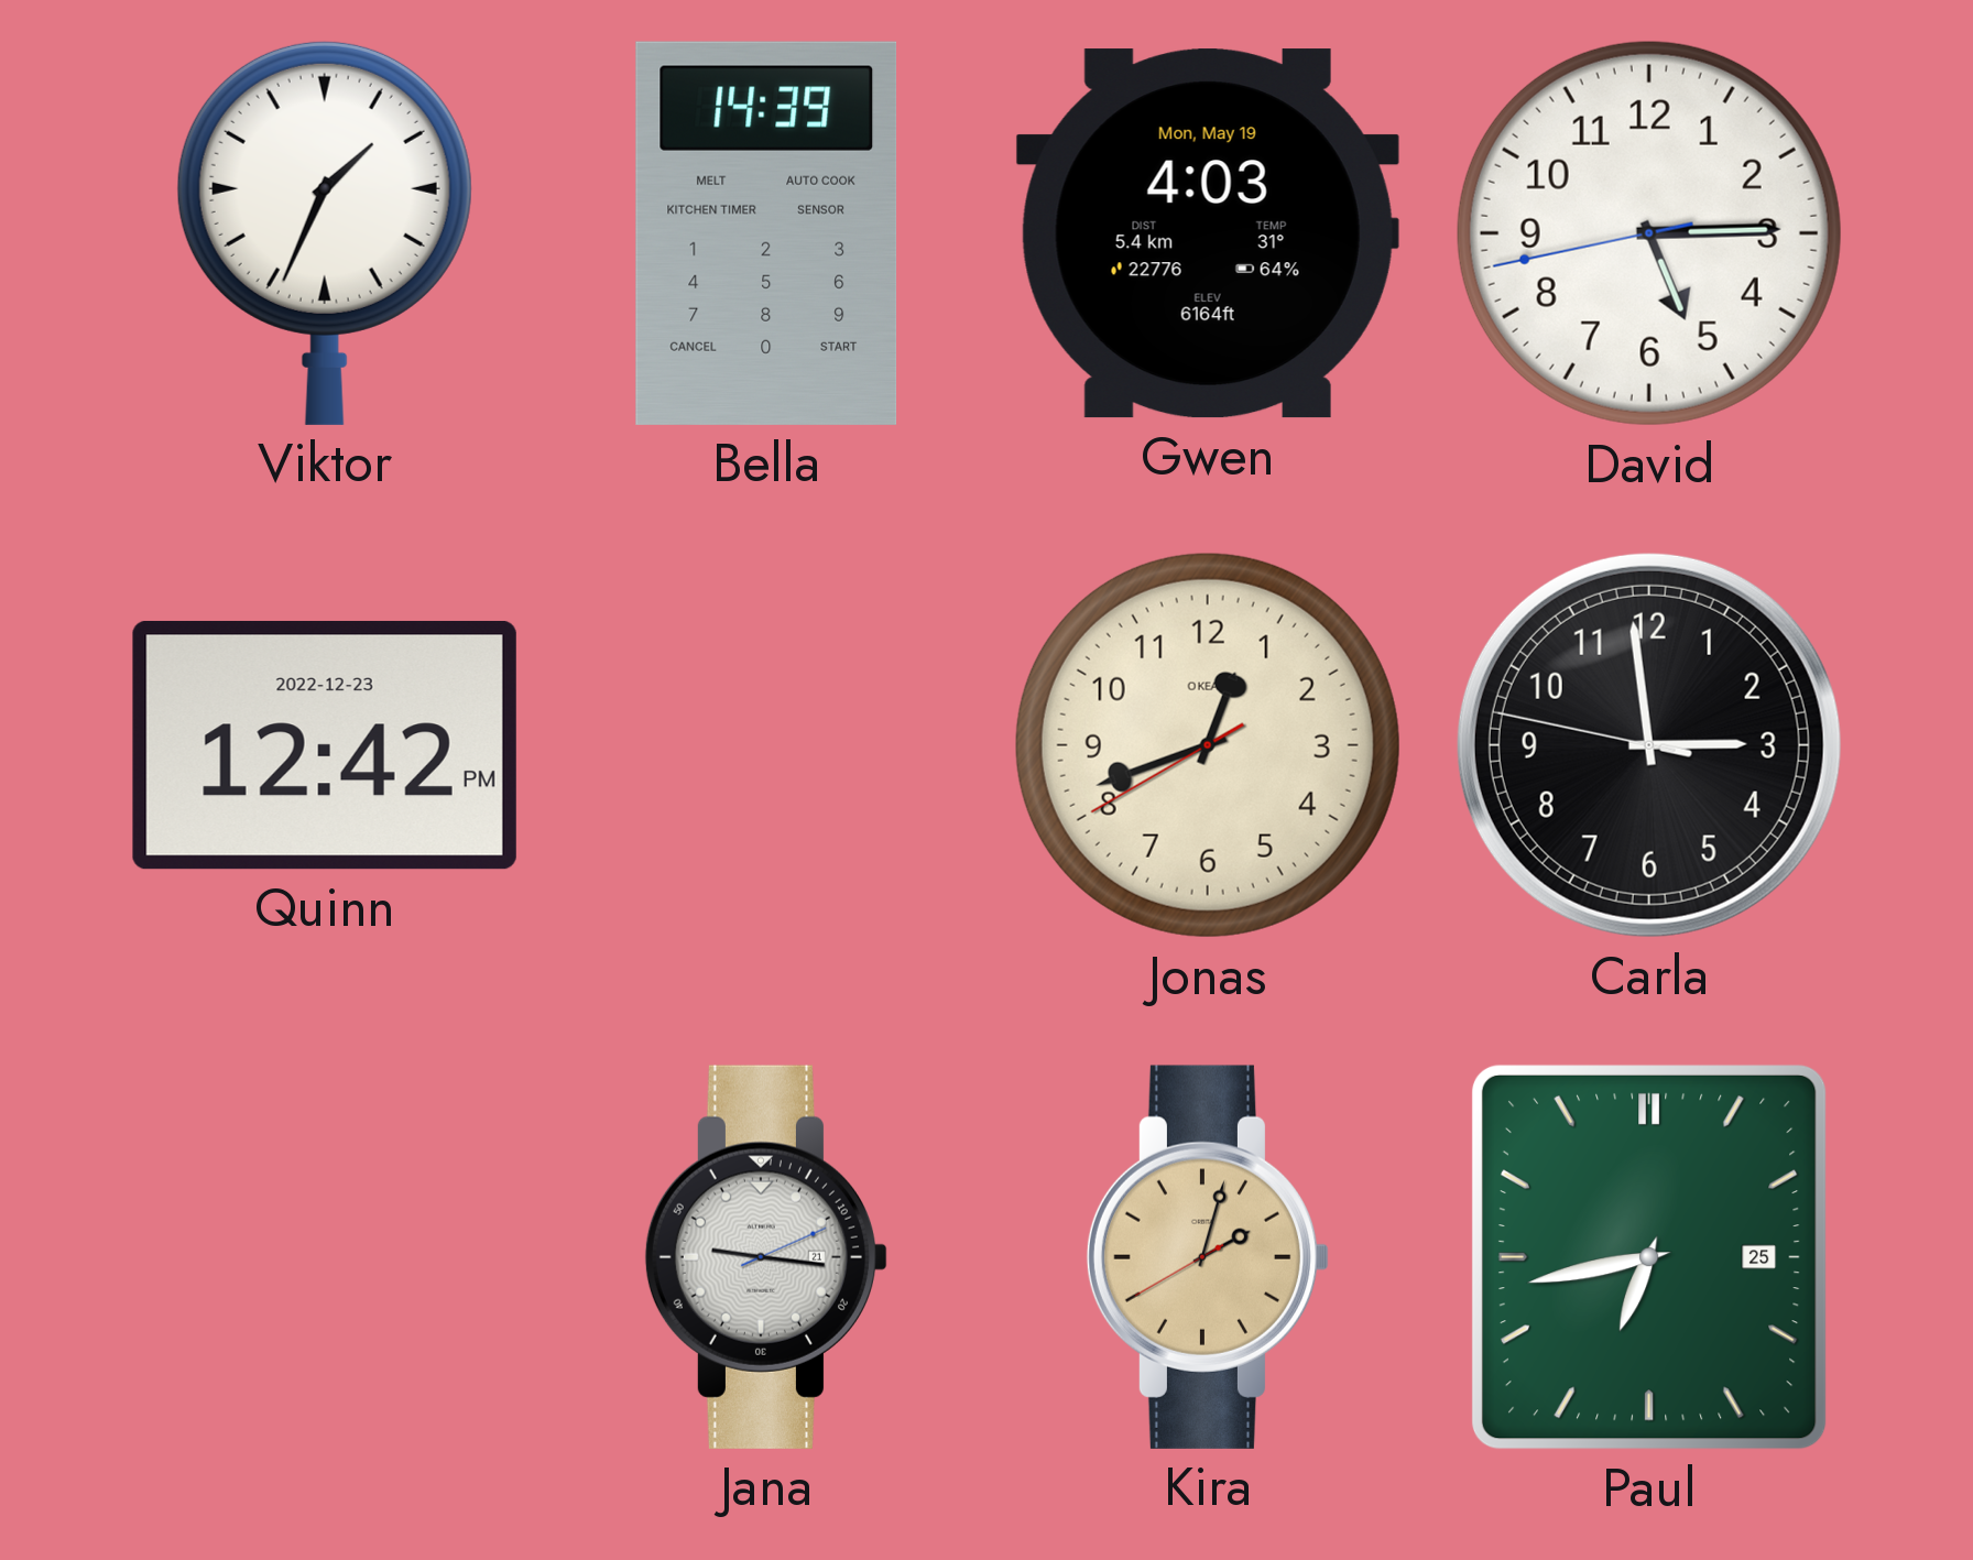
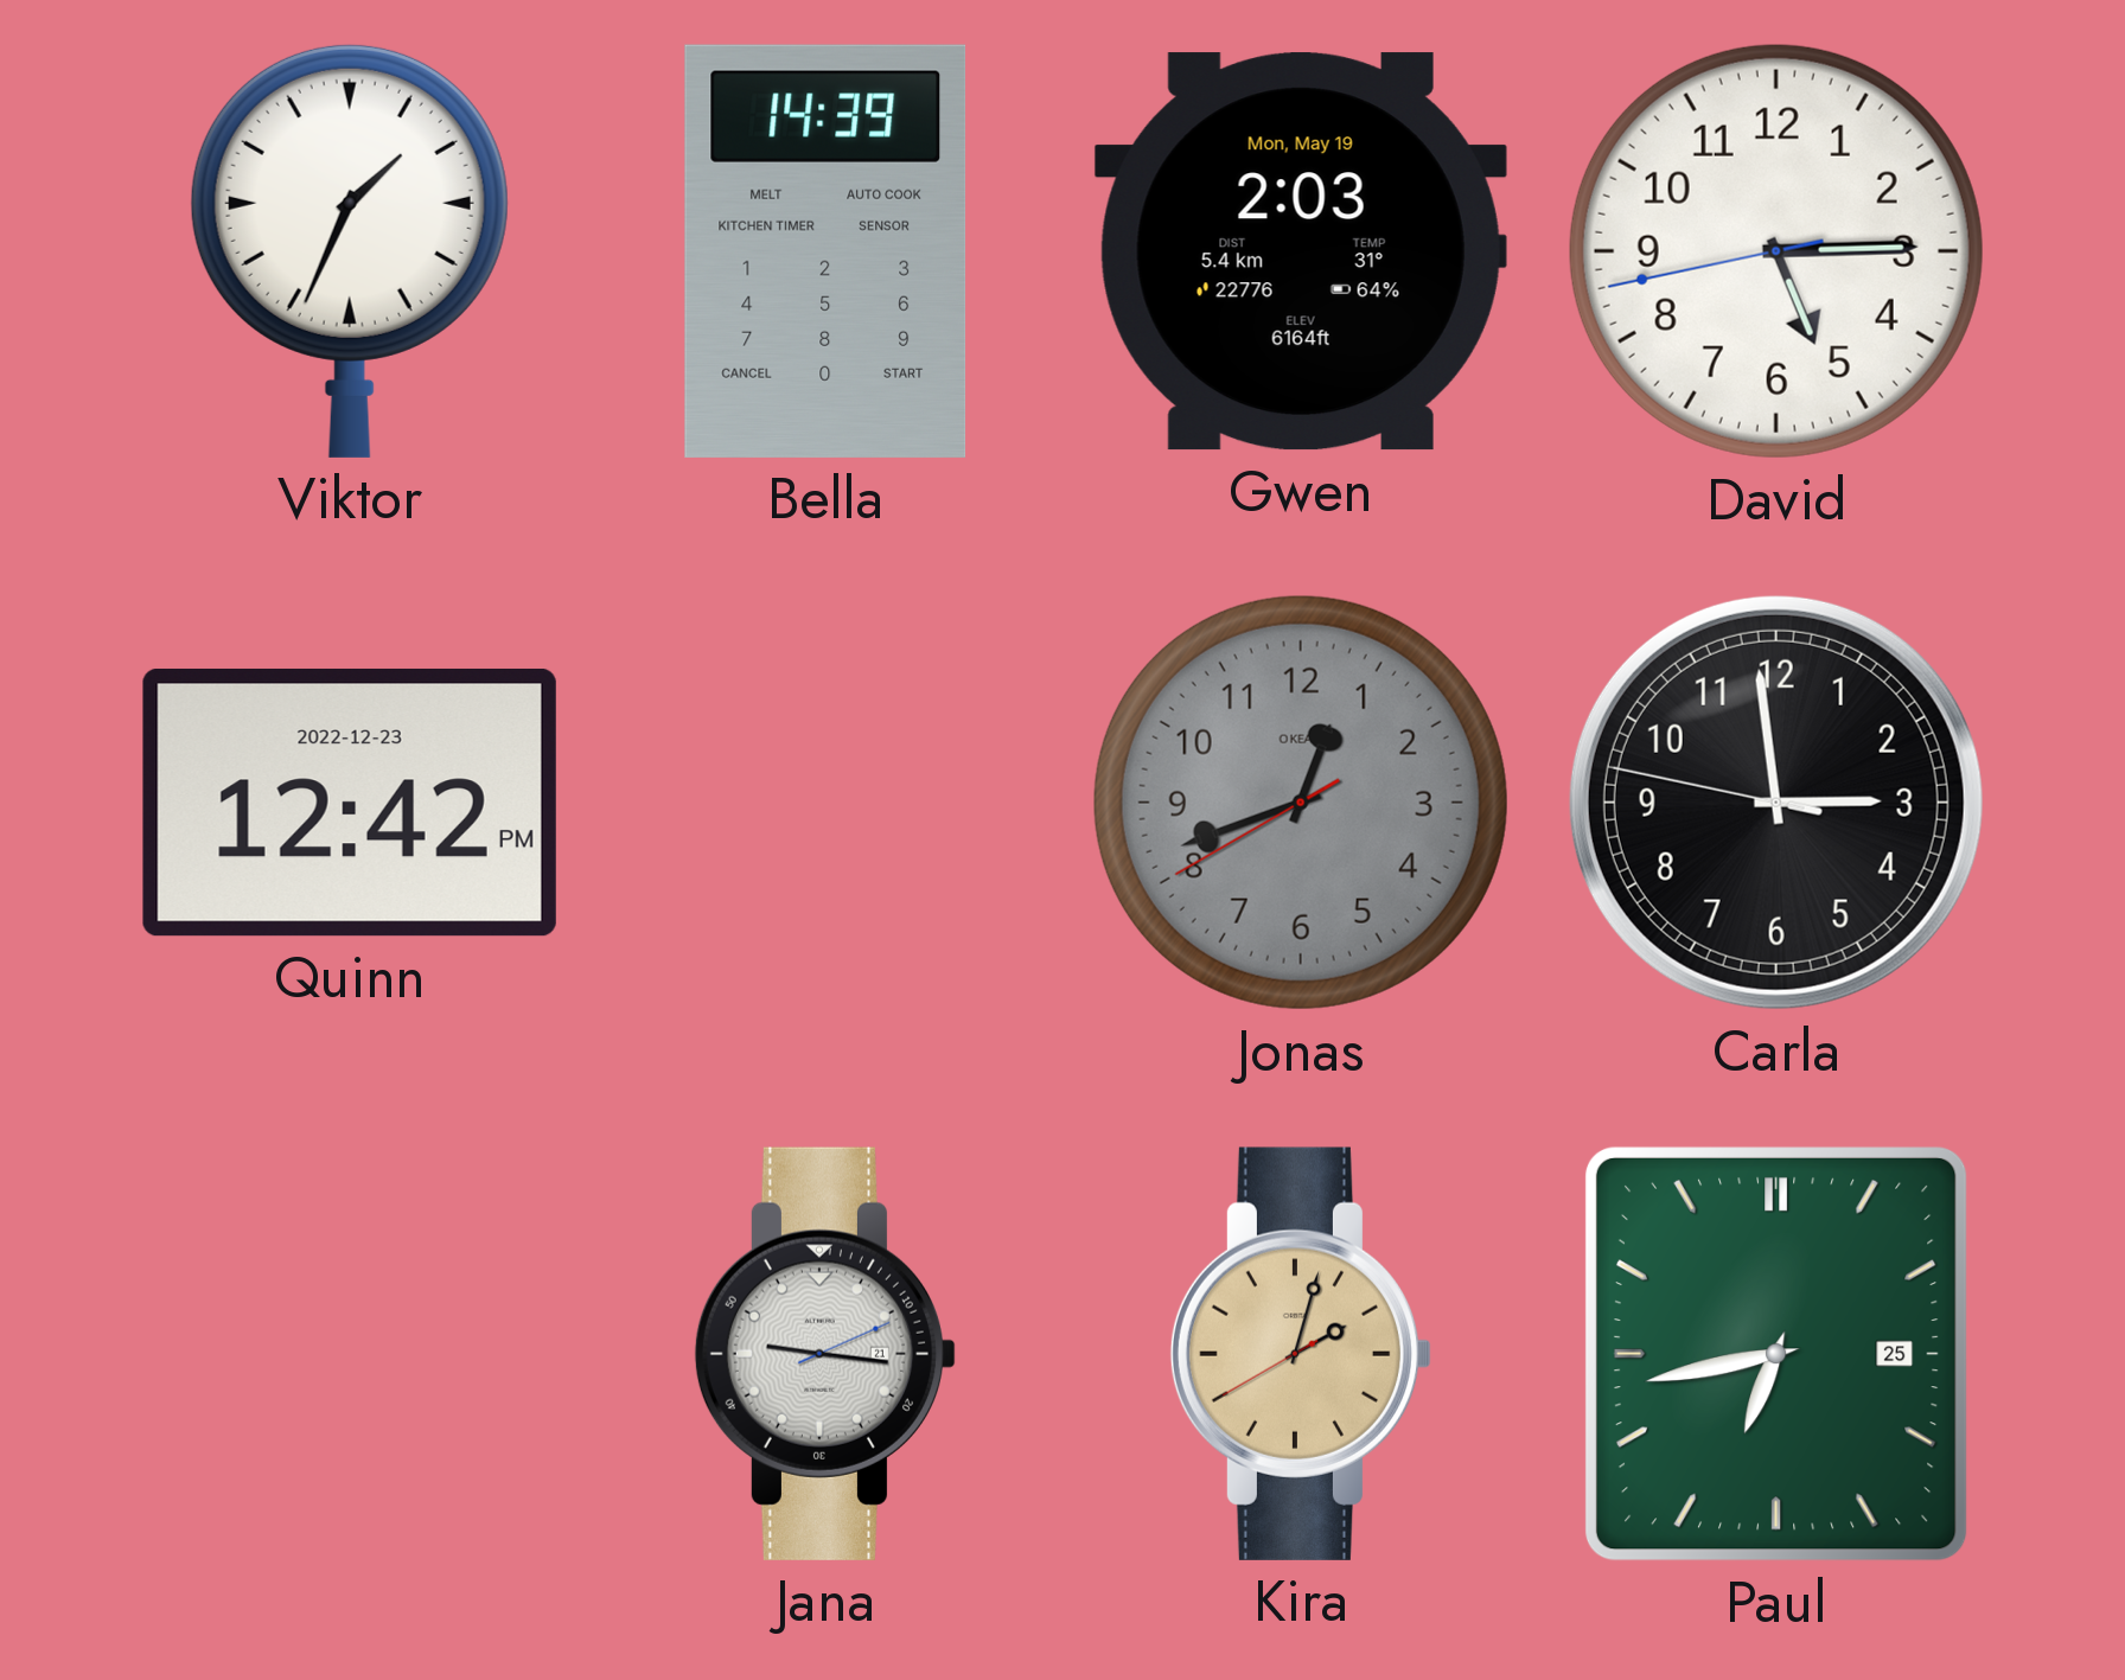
Gwen: 4:03 -> 2:03
Jonas dial: cream -> grey
